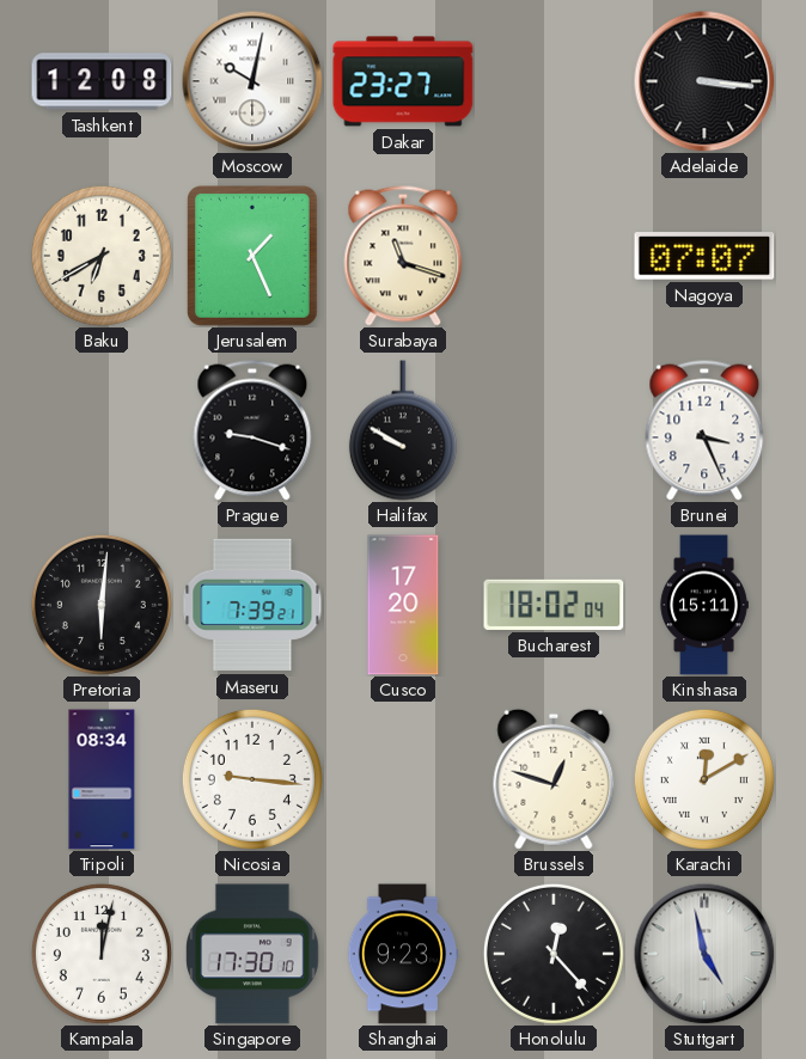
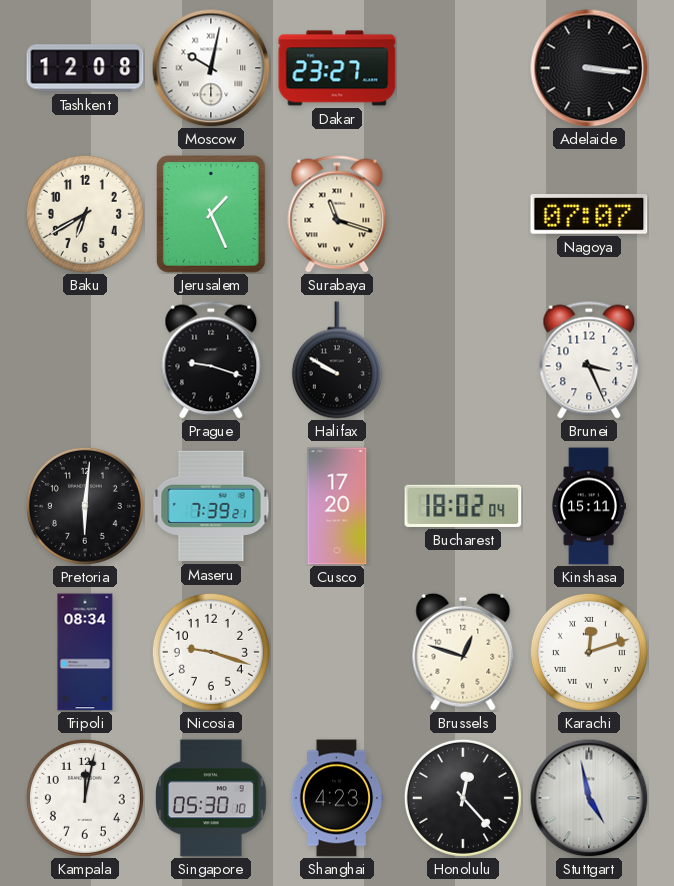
Nicosia: 9:16 -> 9:18
Karachi: 12:10 -> 12:12
Singapore: 17:30 -> 05:30
Shanghai: 9:23 -> 4:23
